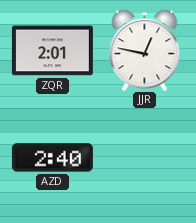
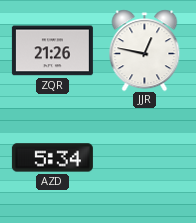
ZQR: 2:01 -> 21:26
AZD: 2:40 -> 5:34
